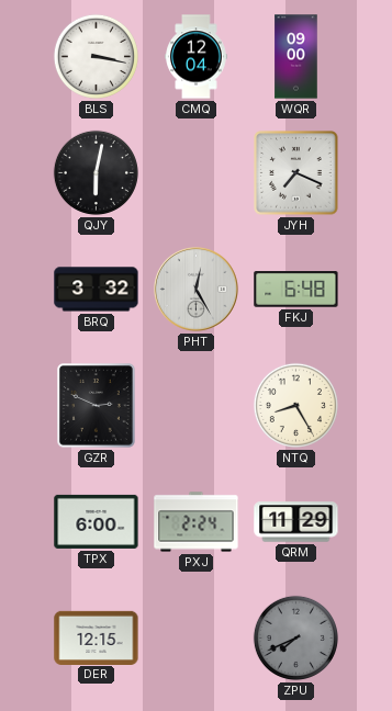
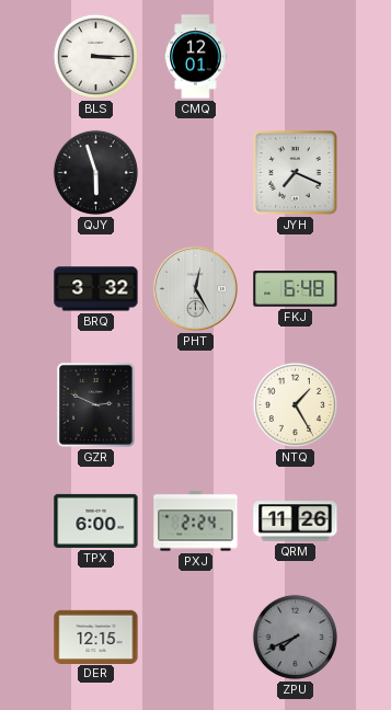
BLS: 3:17 -> 3:15
CMQ: 12:04 -> 12:01
WQR: 09:00 -> none
QJY: 6:02 -> 5:57
NTQ: 8:25 -> 1:25
QRM: 11:29 -> 11:26
